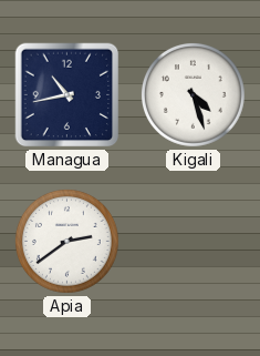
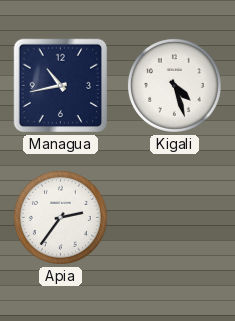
Apia: 2:39 -> 2:36
